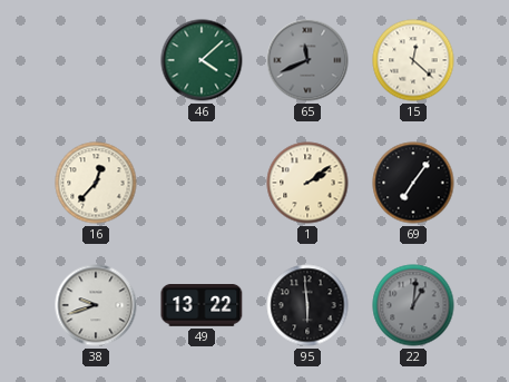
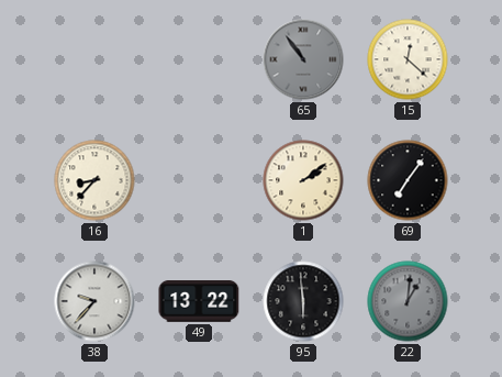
46: 4:08 -> none
65: 11:41 -> 10:54
16: 12:37 -> 8:37
38: 9:42 -> 9:37
